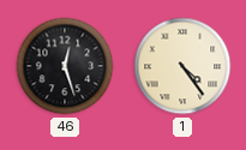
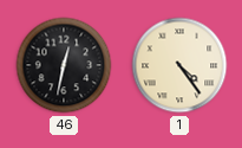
46: 12:27 -> 12:32
